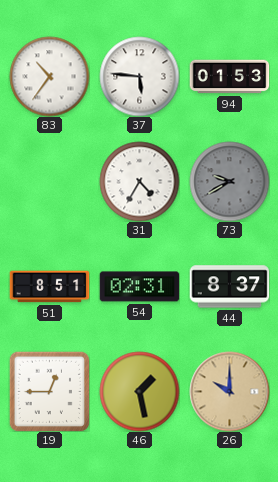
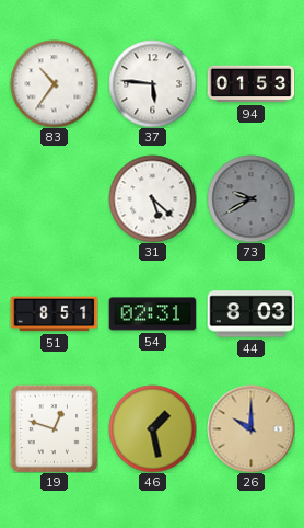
31: 4:35 -> 5:22
44: 8:37 -> 8:03
19: 12:45 -> 12:48
